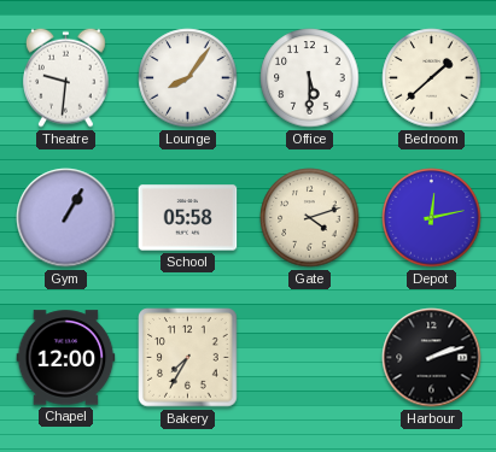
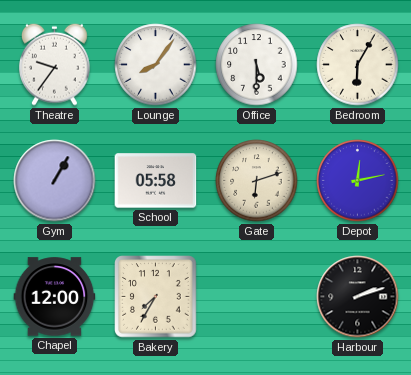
Theatre: 9:31 -> 9:36
Bedroom: 1:38 -> 6:05
Gate: 4:12 -> 6:12
